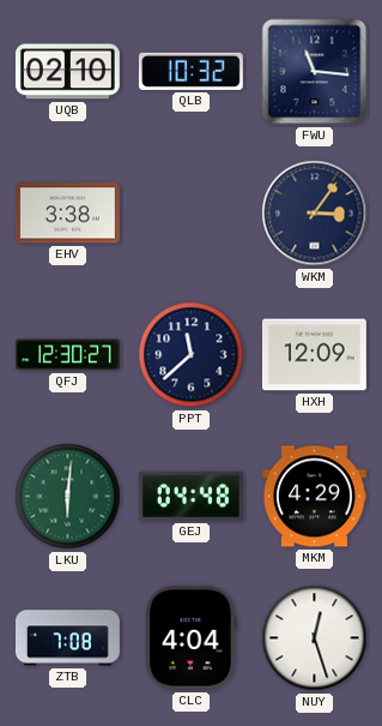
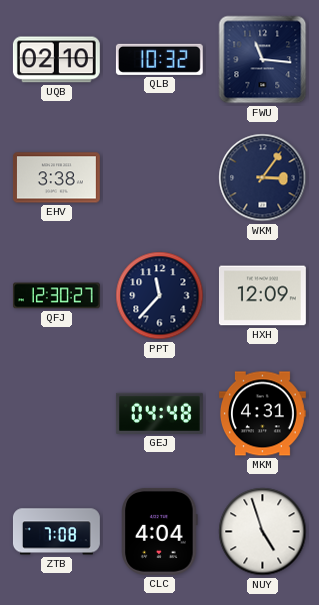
PPT: 11:38 -> 11:37
LKU: 6:01 -> none
MKM: 4:29 -> 4:31
NUY: 12:27 -> 4:57
